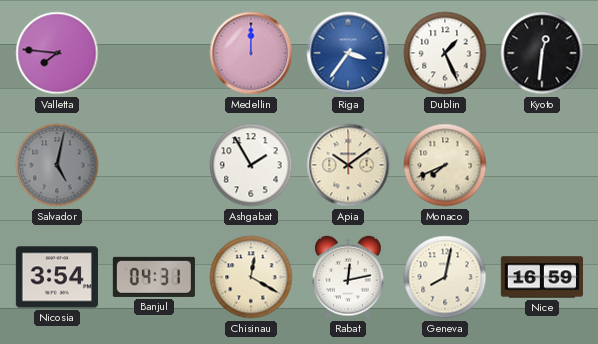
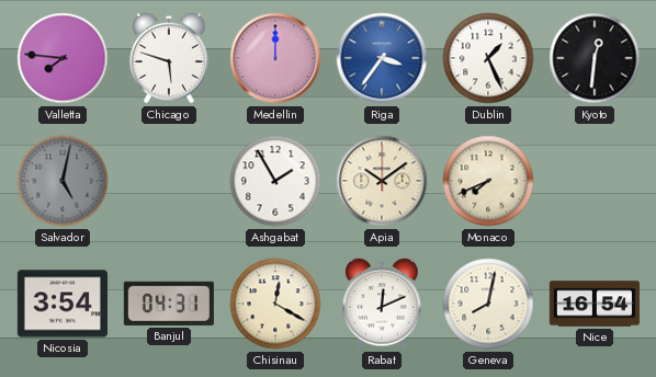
Chicago: none -> 5:48
Rabat: 12:13 -> 12:11
Nice: 16:59 -> 16:54
